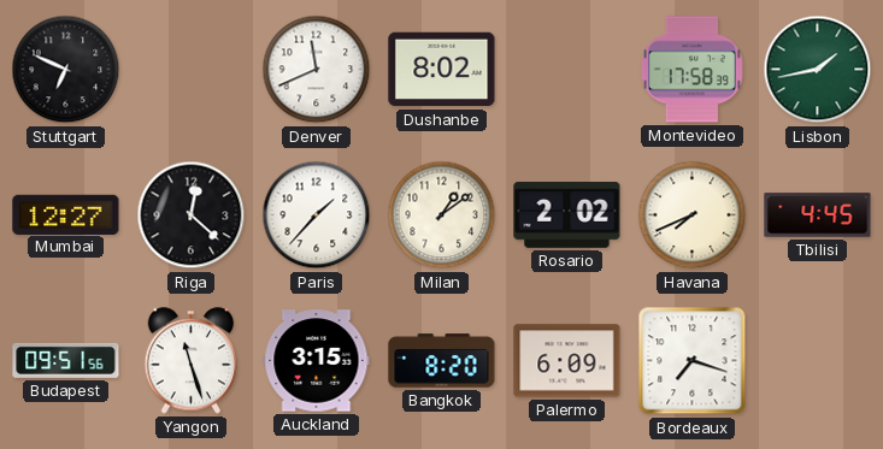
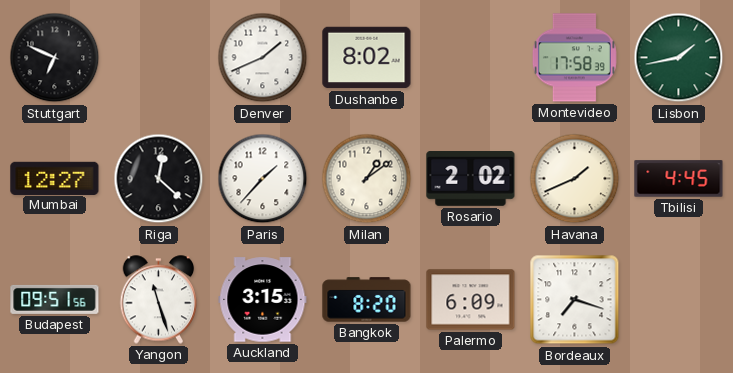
Denver: 11:41 -> 1:41
Havana: 7:41 -> 1:41
